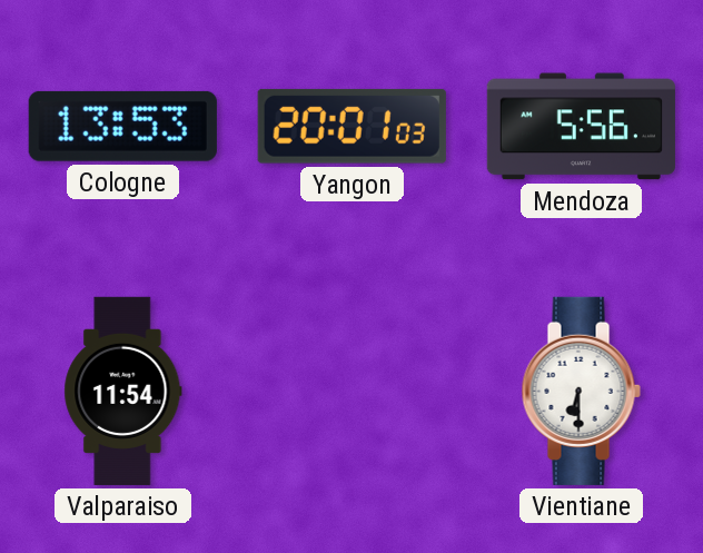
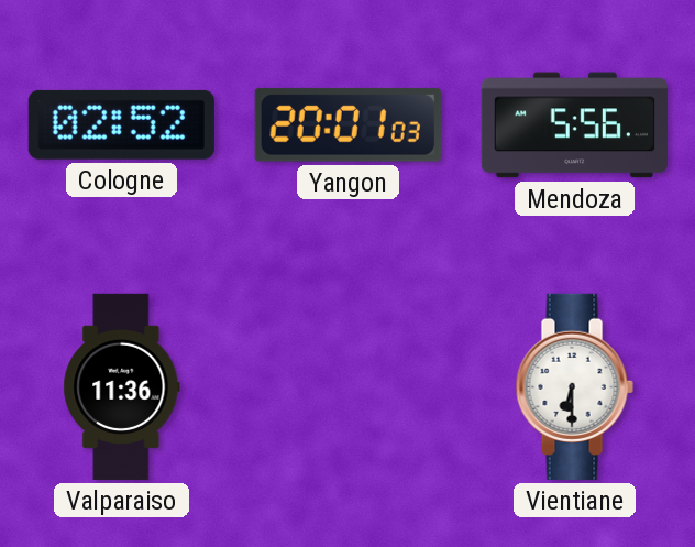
Cologne: 13:53 -> 02:52
Valparaiso: 11:54 -> 11:36
